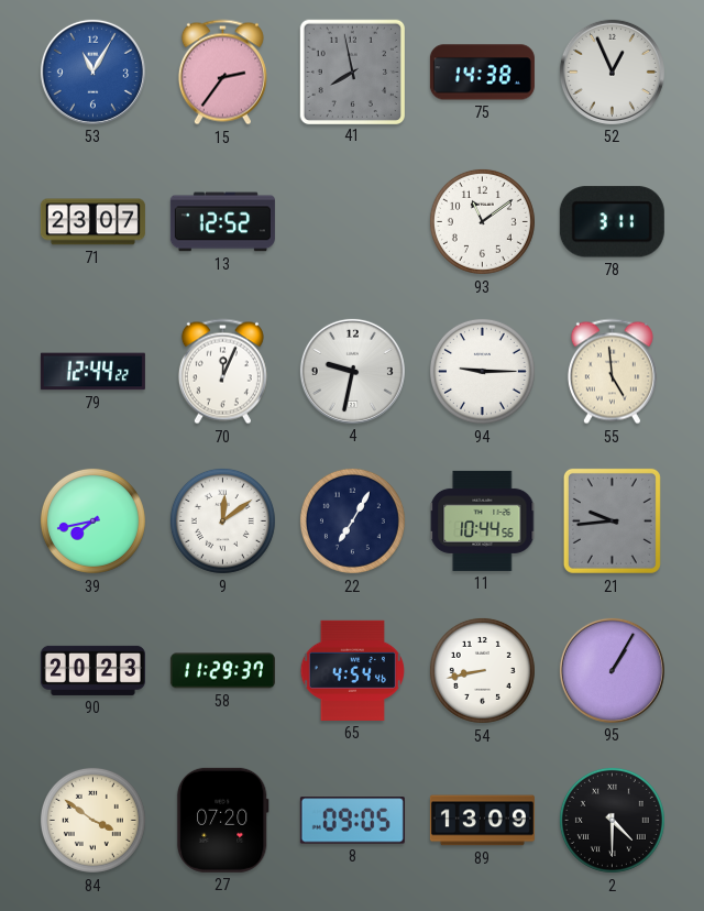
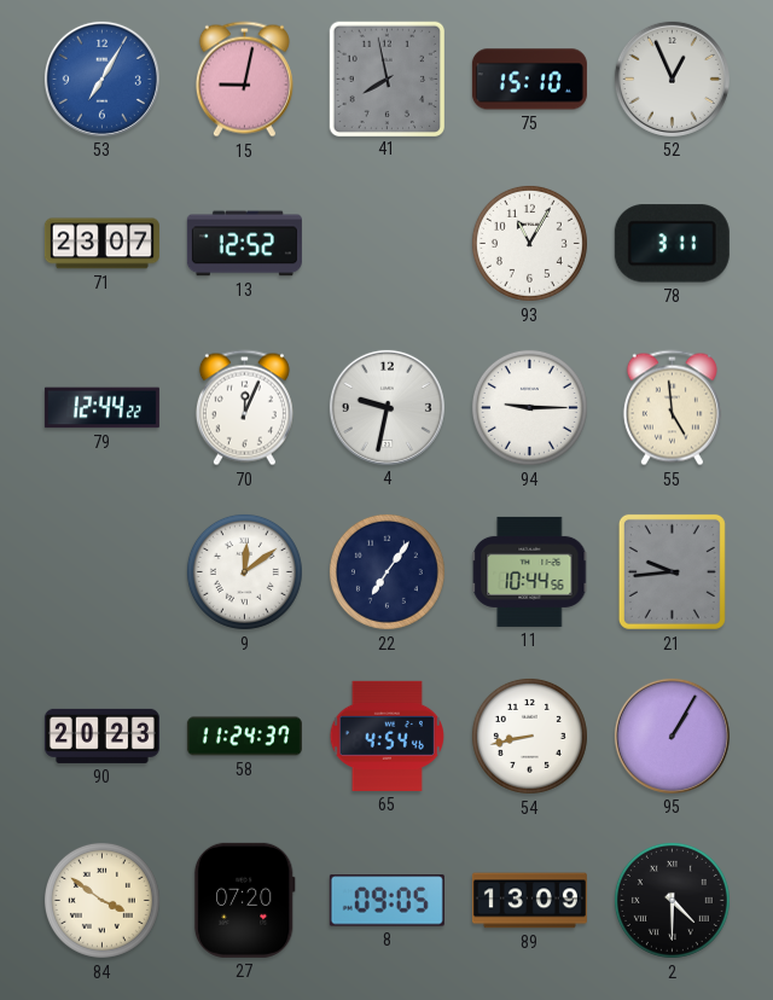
53: 11:05 -> 7:05
15: 2:36 -> 9:02
75: 14:38 -> 15:10
93: 11:09 -> 11:05
39: 7:43 -> none
22: 7:05 -> 7:06
58: 11:29 -> 11:24
